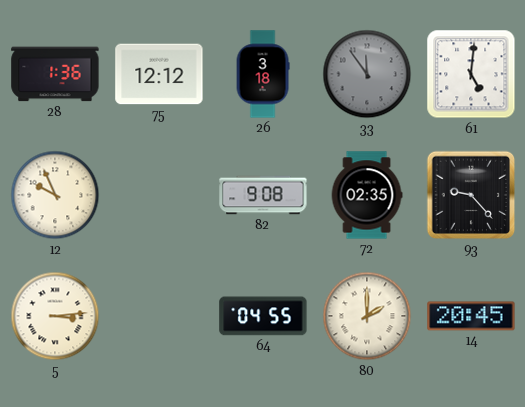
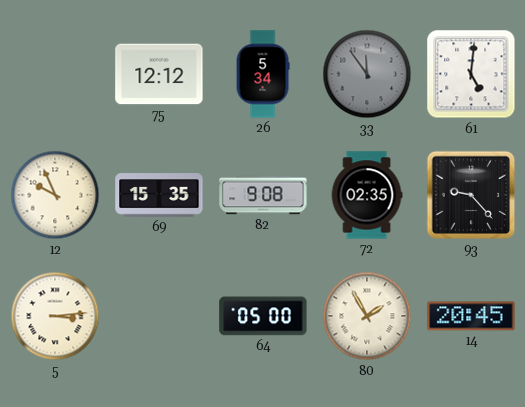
28: 1:36 -> none
26: 3:18 -> 5:34
69: none -> 15:35
64: 04:55 -> 05:00
80: 2:00 -> 1:55
